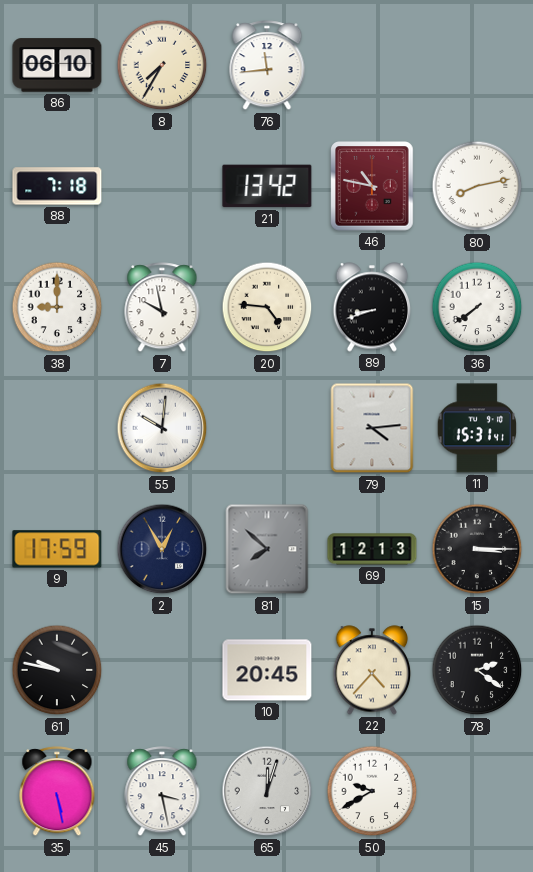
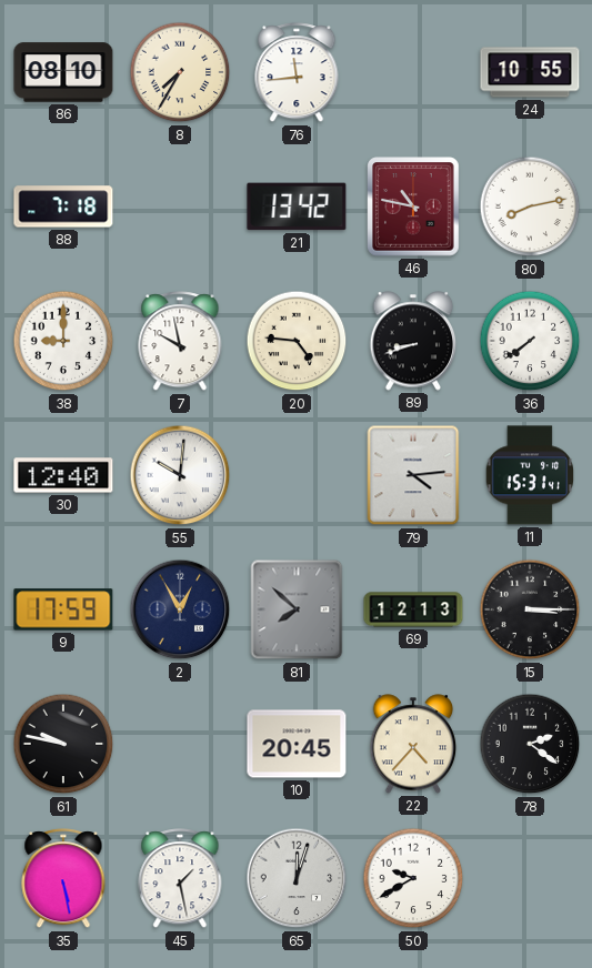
86: 06:10 -> 08:10
24: none -> 10:55
30: none -> 12:40
45: 3:28 -> 1:28
